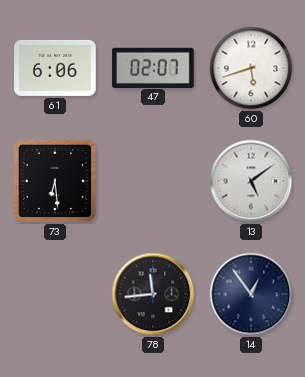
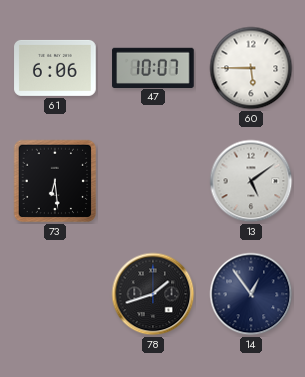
47: 02:07 -> 10:07
60: 5:42 -> 5:45
78: 11:44 -> 1:42
